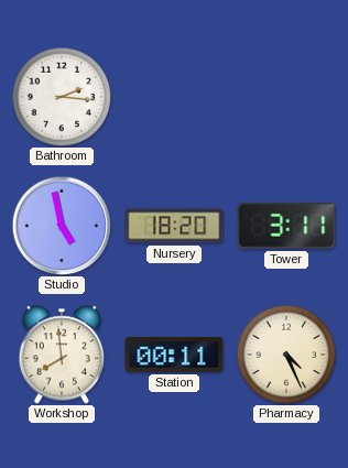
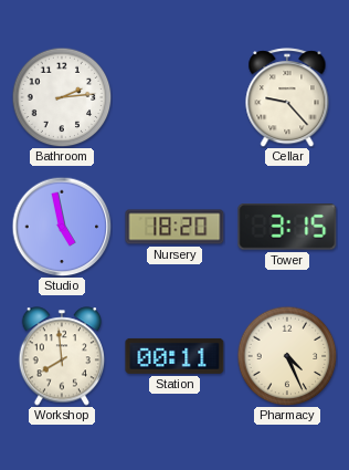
Bathroom: 2:16 -> 2:14
Cellar: none -> 9:23
Tower: 3:11 -> 3:15
